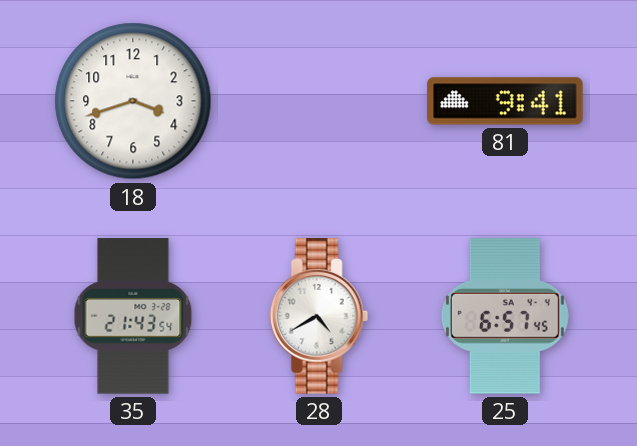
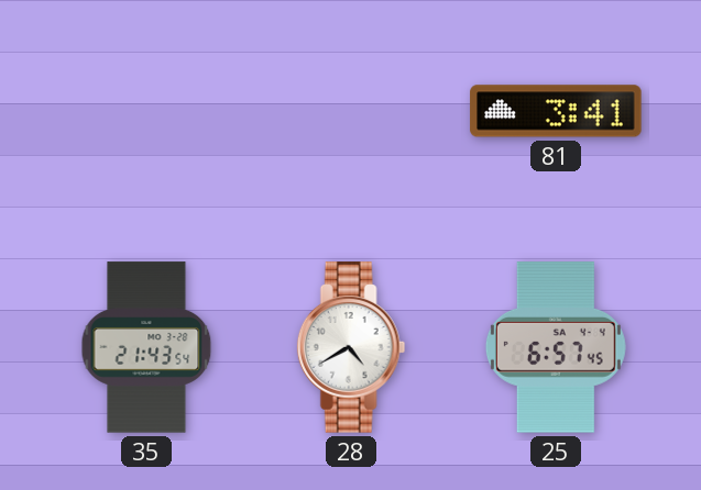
18: 3:42 -> none
81: 9:41 -> 3:41
